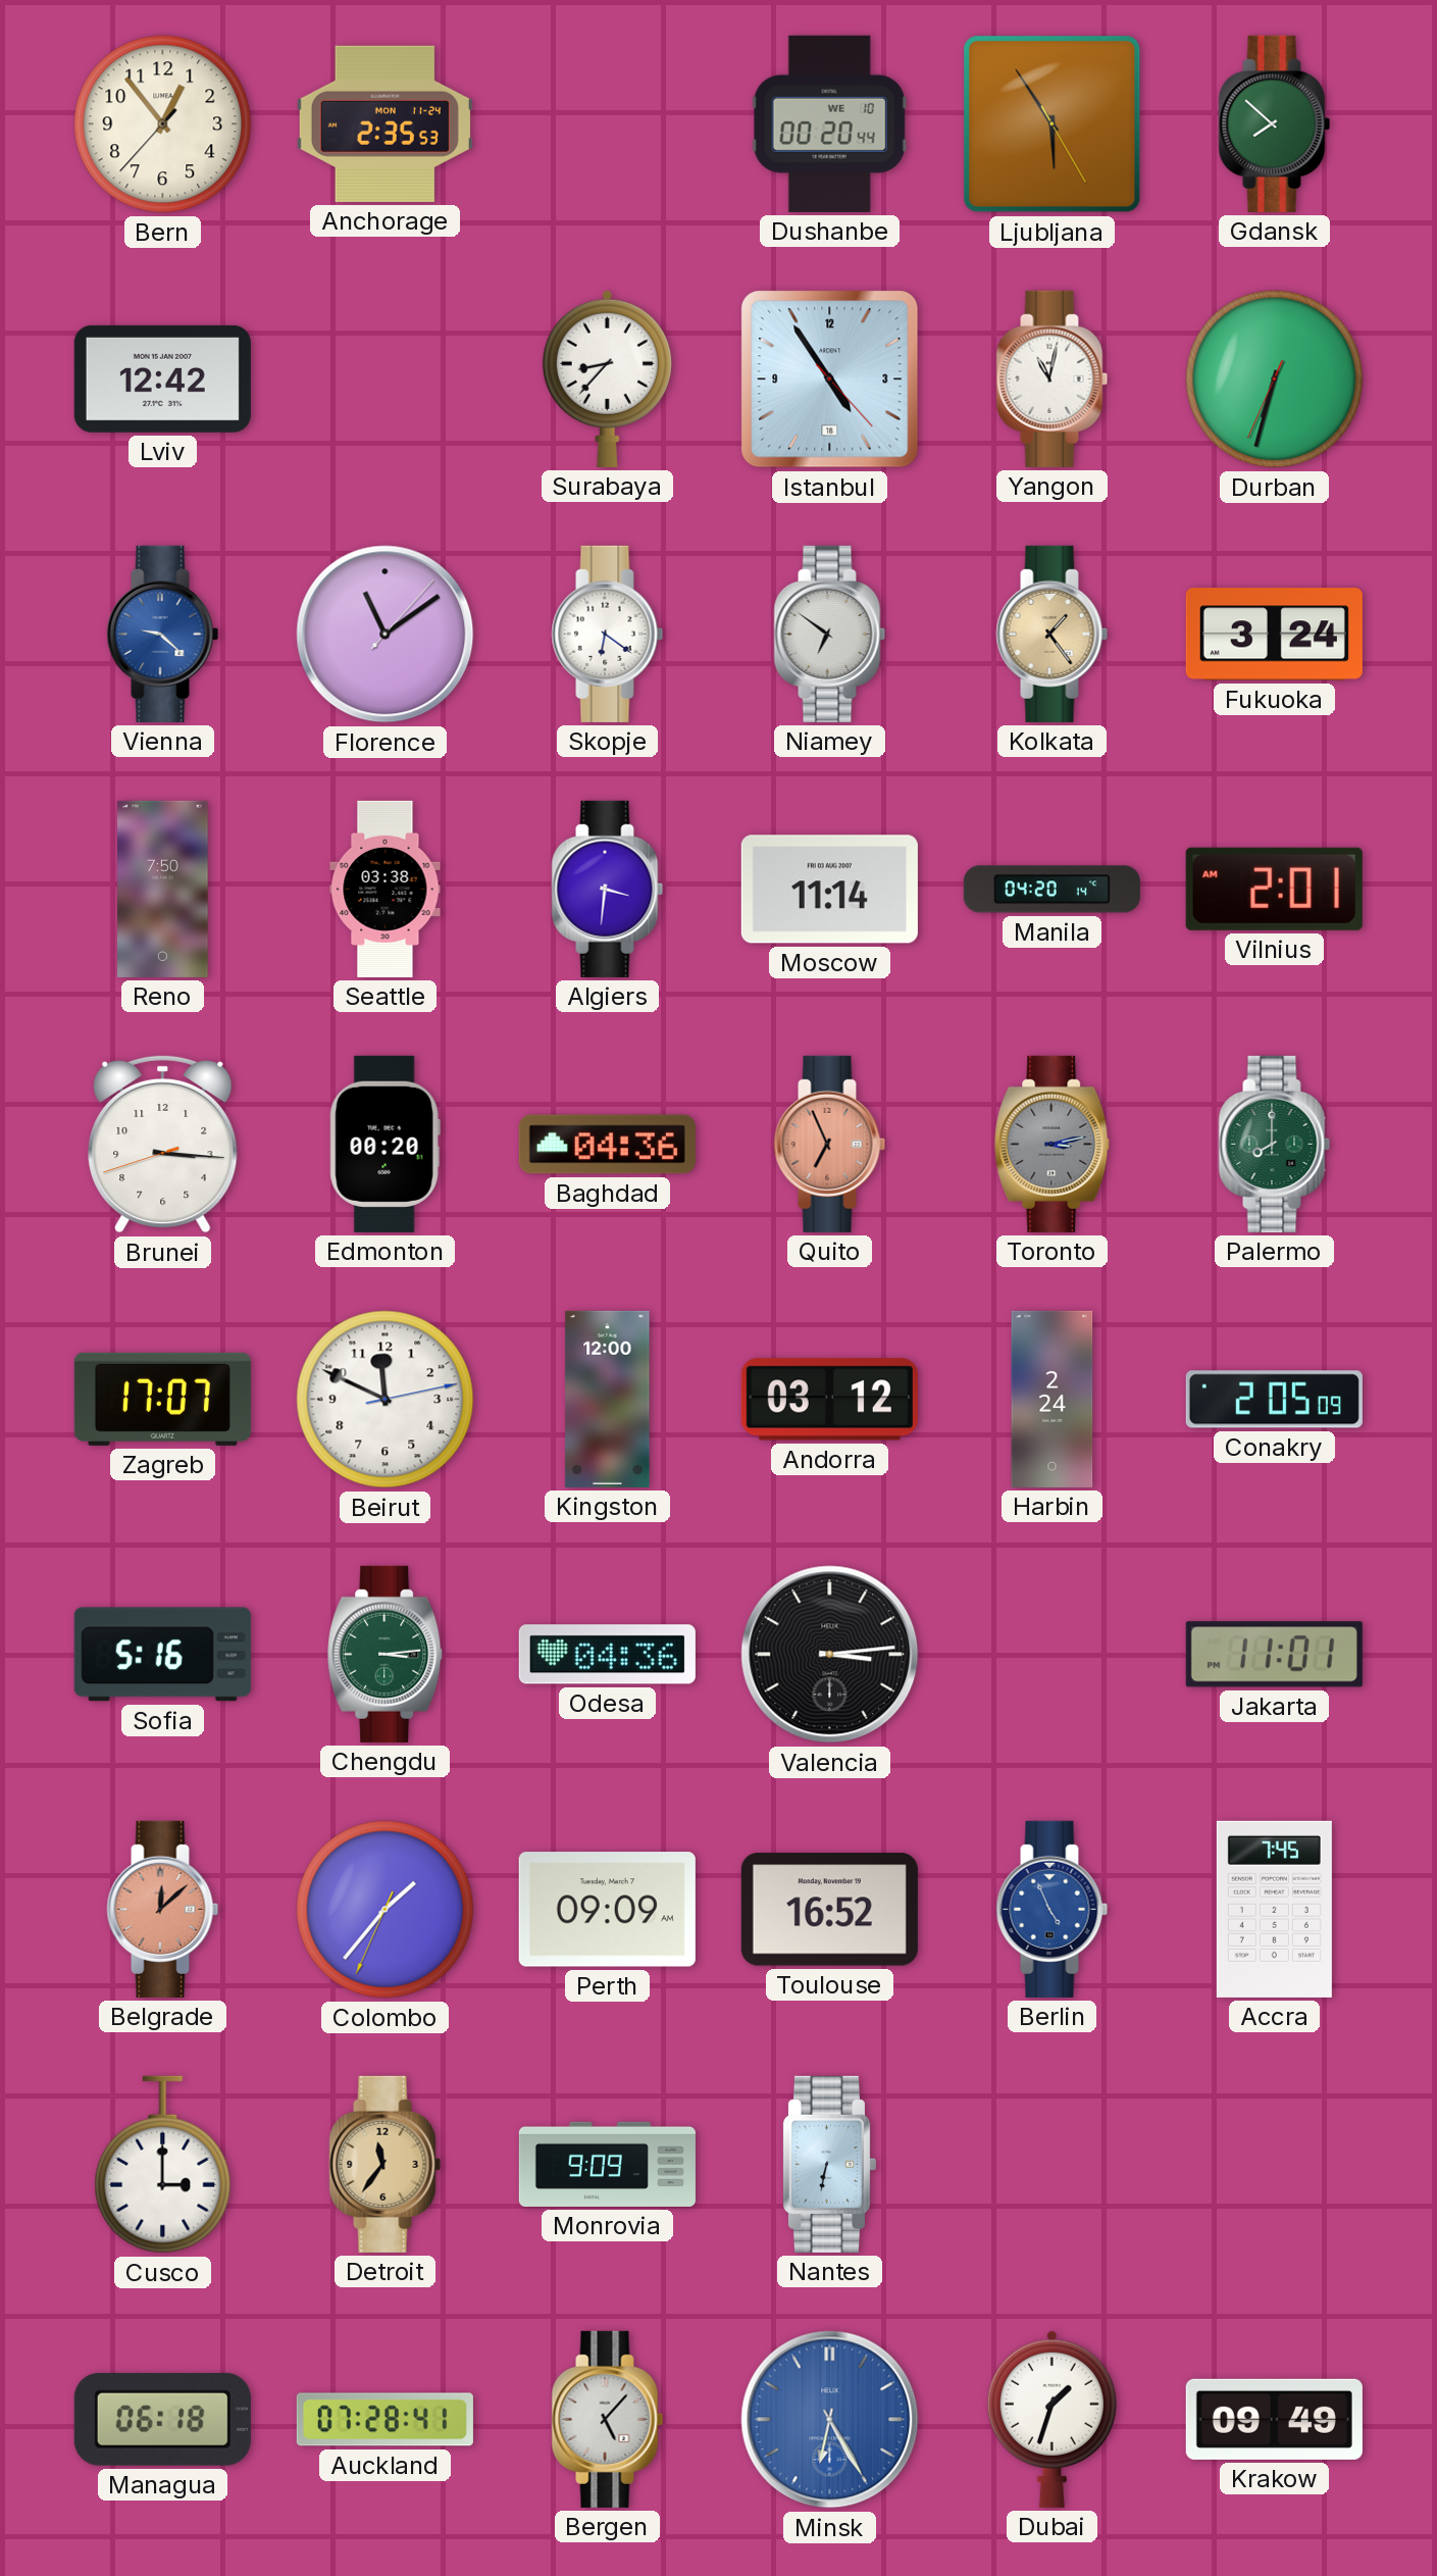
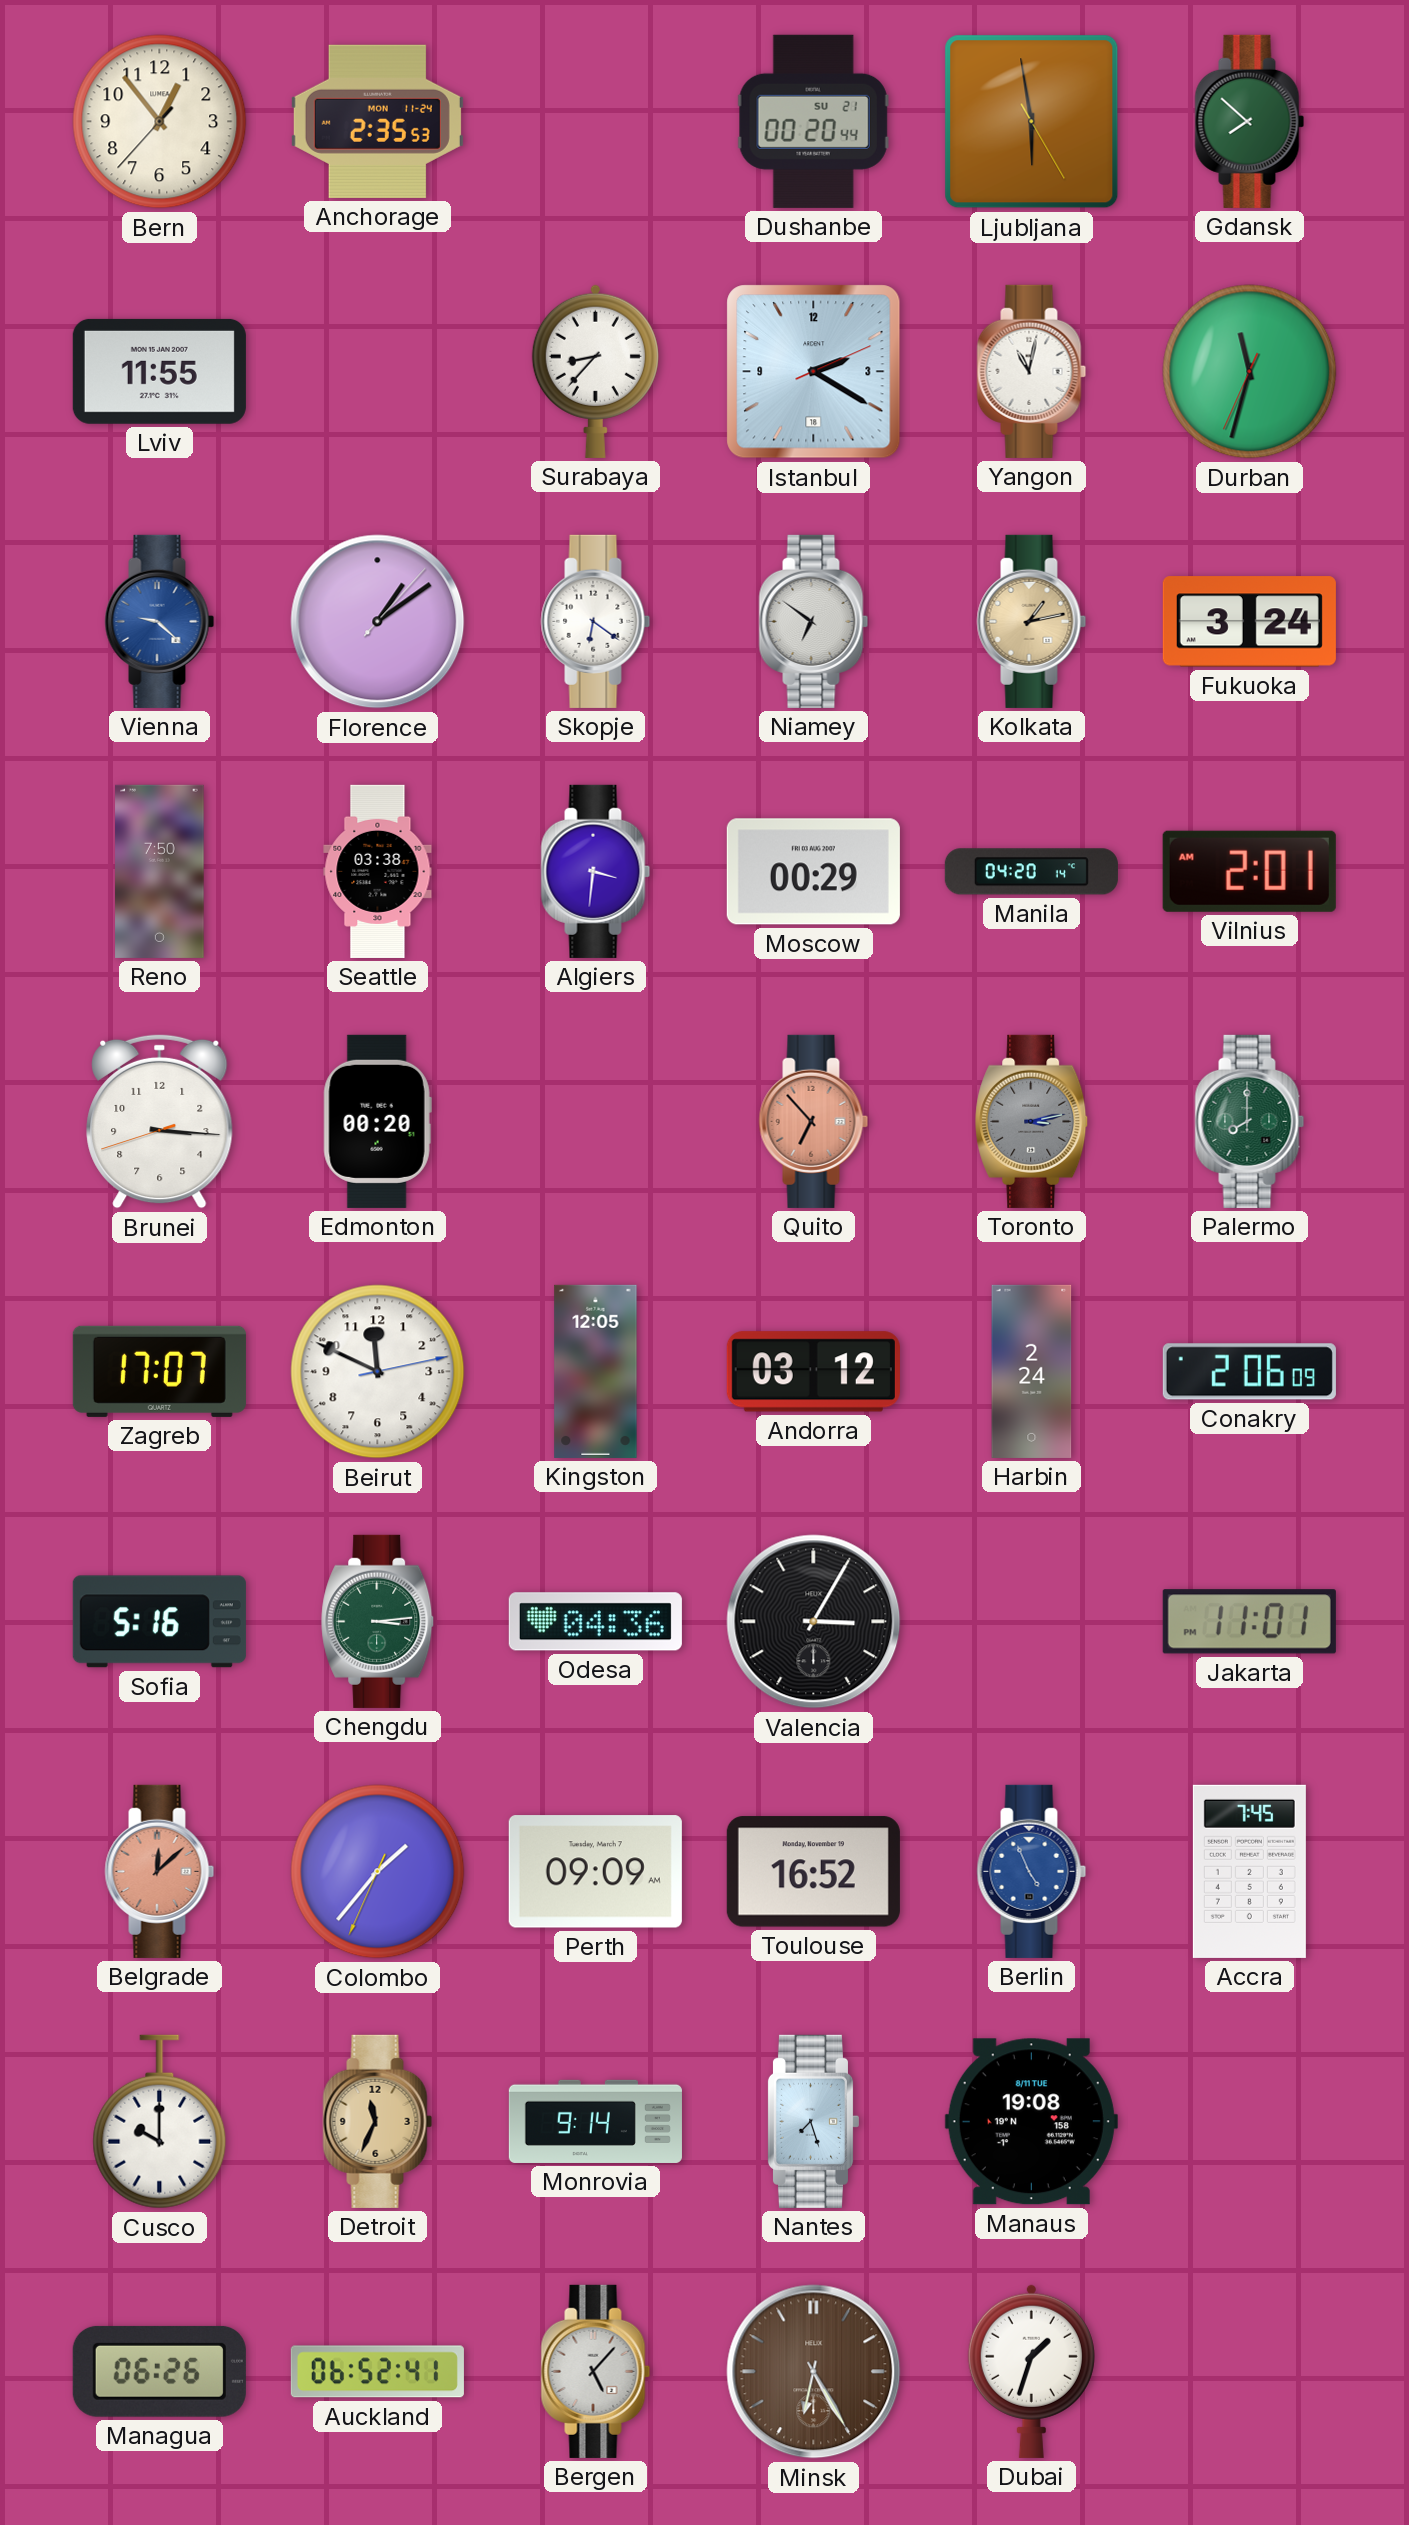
Dushanbe date: WE 10 -> SU 21
Ljubljana: 5:54 -> 5:58
Lviv: 12:42 -> 11:55
Istanbul: 4:54 -> 2:20
Durban: 6:32 -> 11:32
Florence: 11:09 -> 1:09
Kolkata: 1:24 -> 1:13
Moscow: 11:14 -> 00:29
Baghdad: 04:36 -> none
Quito: 6:56 -> 6:53
Kingston: 12:00 -> 12:05
Conakry: 2:05 -> 2:06
Valencia: 3:14 -> 3:05
Cusco: 3:00 -> 10:00
Detroit: 11:36 -> 11:34
Monrovia: 9:09 -> 9:14
Nantes: 6:32 -> 7:27
Manaus: none -> 19:08
Managua: 06:18 -> 06:26
Auckland: 07:28 -> 06:52
Minsk dial: blue -> brown
Krakow: 09:49 -> none
